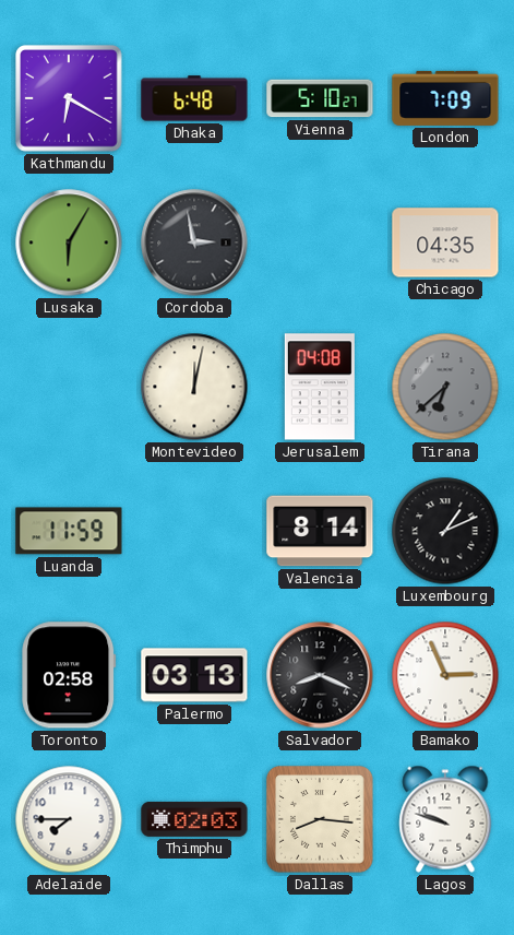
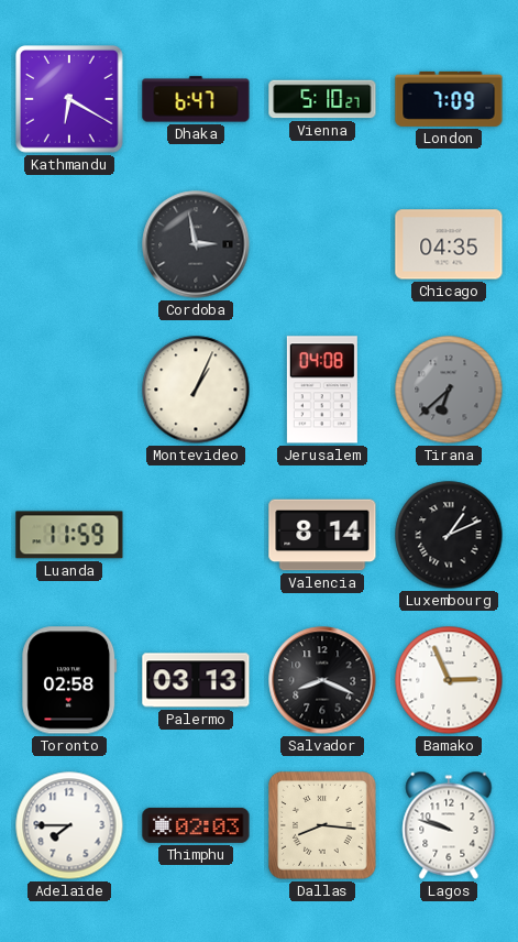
Dhaka: 6:48 -> 6:47
Lusaka: 6:05 -> none
Montevideo: 12:02 -> 1:04
